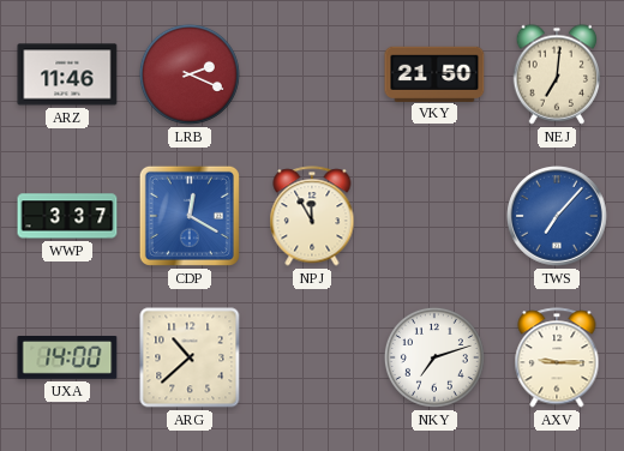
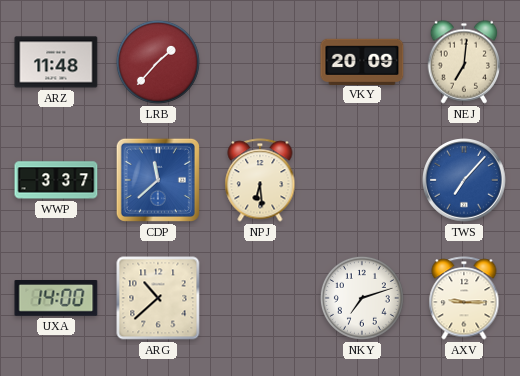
ARZ: 11:46 -> 11:48
LRB: 2:19 -> 1:37
VKY: 21:50 -> 20:09
CDP: 12:20 -> 11:38
NPJ: 11:55 -> 6:29
